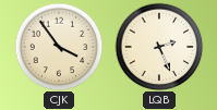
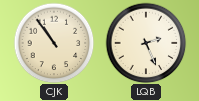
CJK: 3:54 -> 10:54
